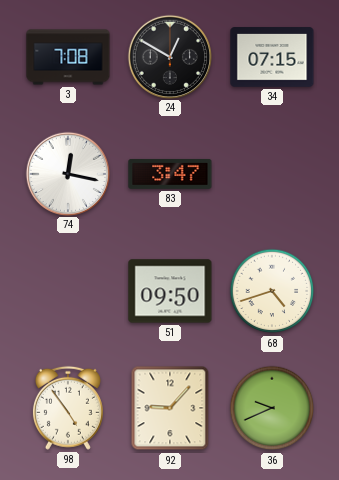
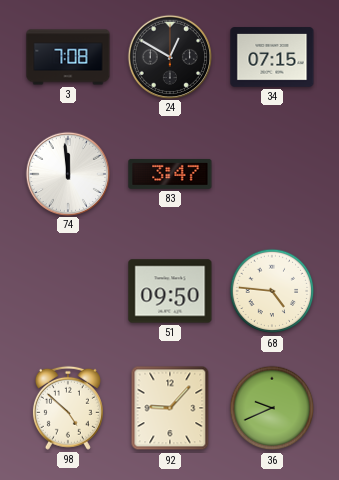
74: 12:17 -> 11:59
68: 4:42 -> 4:46
98: 4:54 -> 4:52
